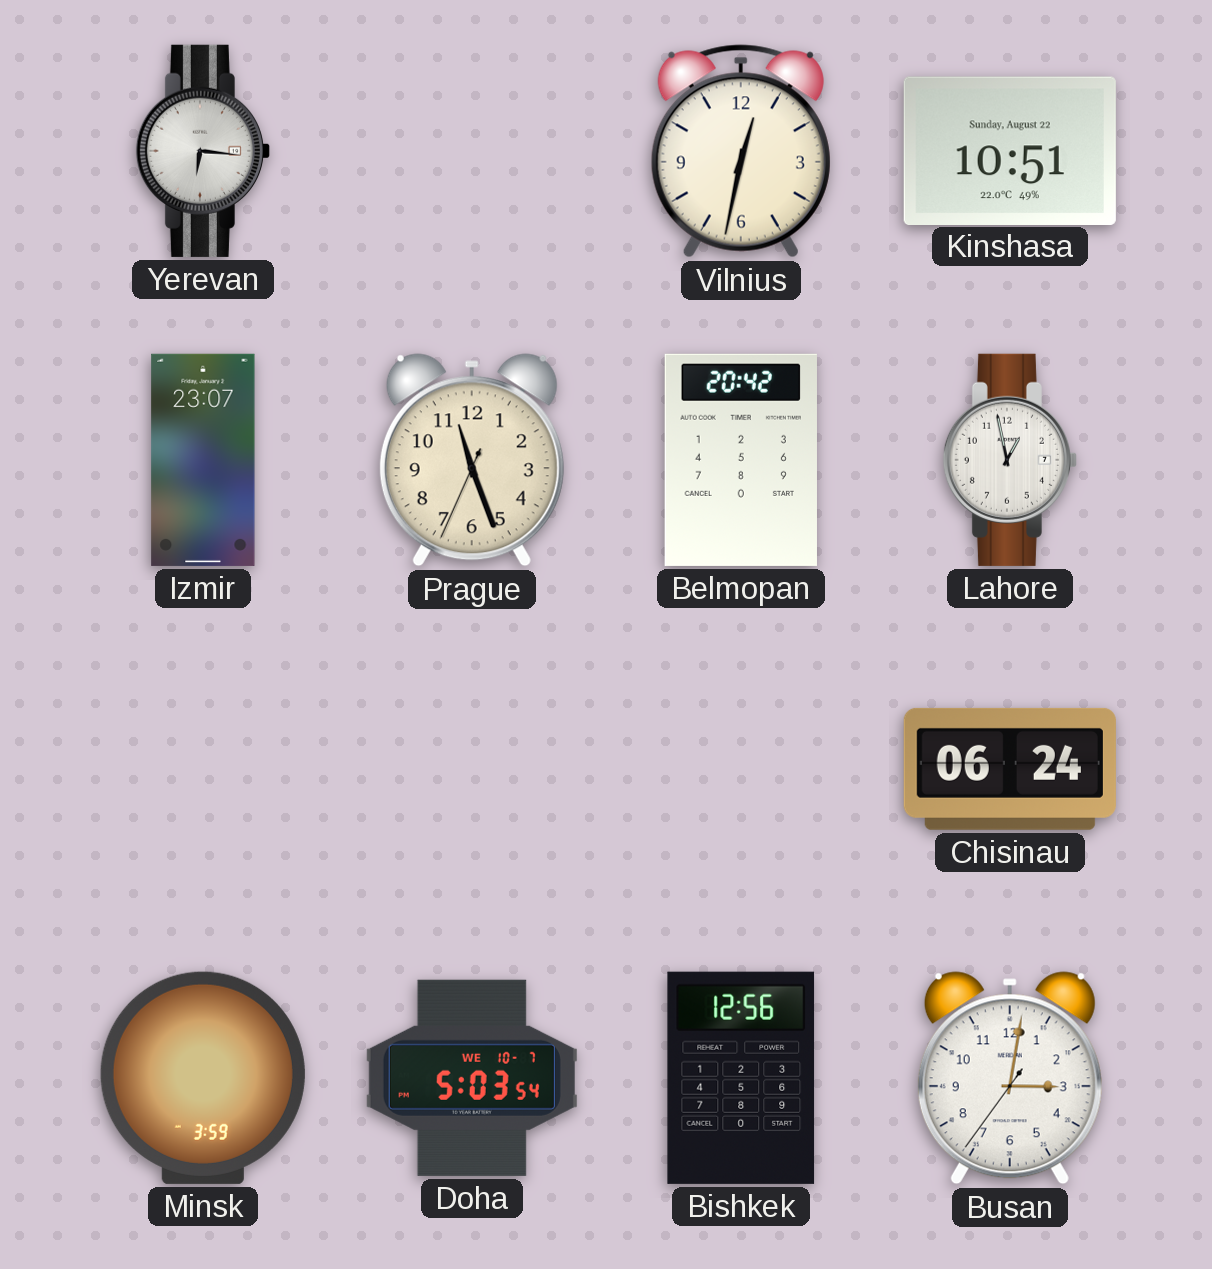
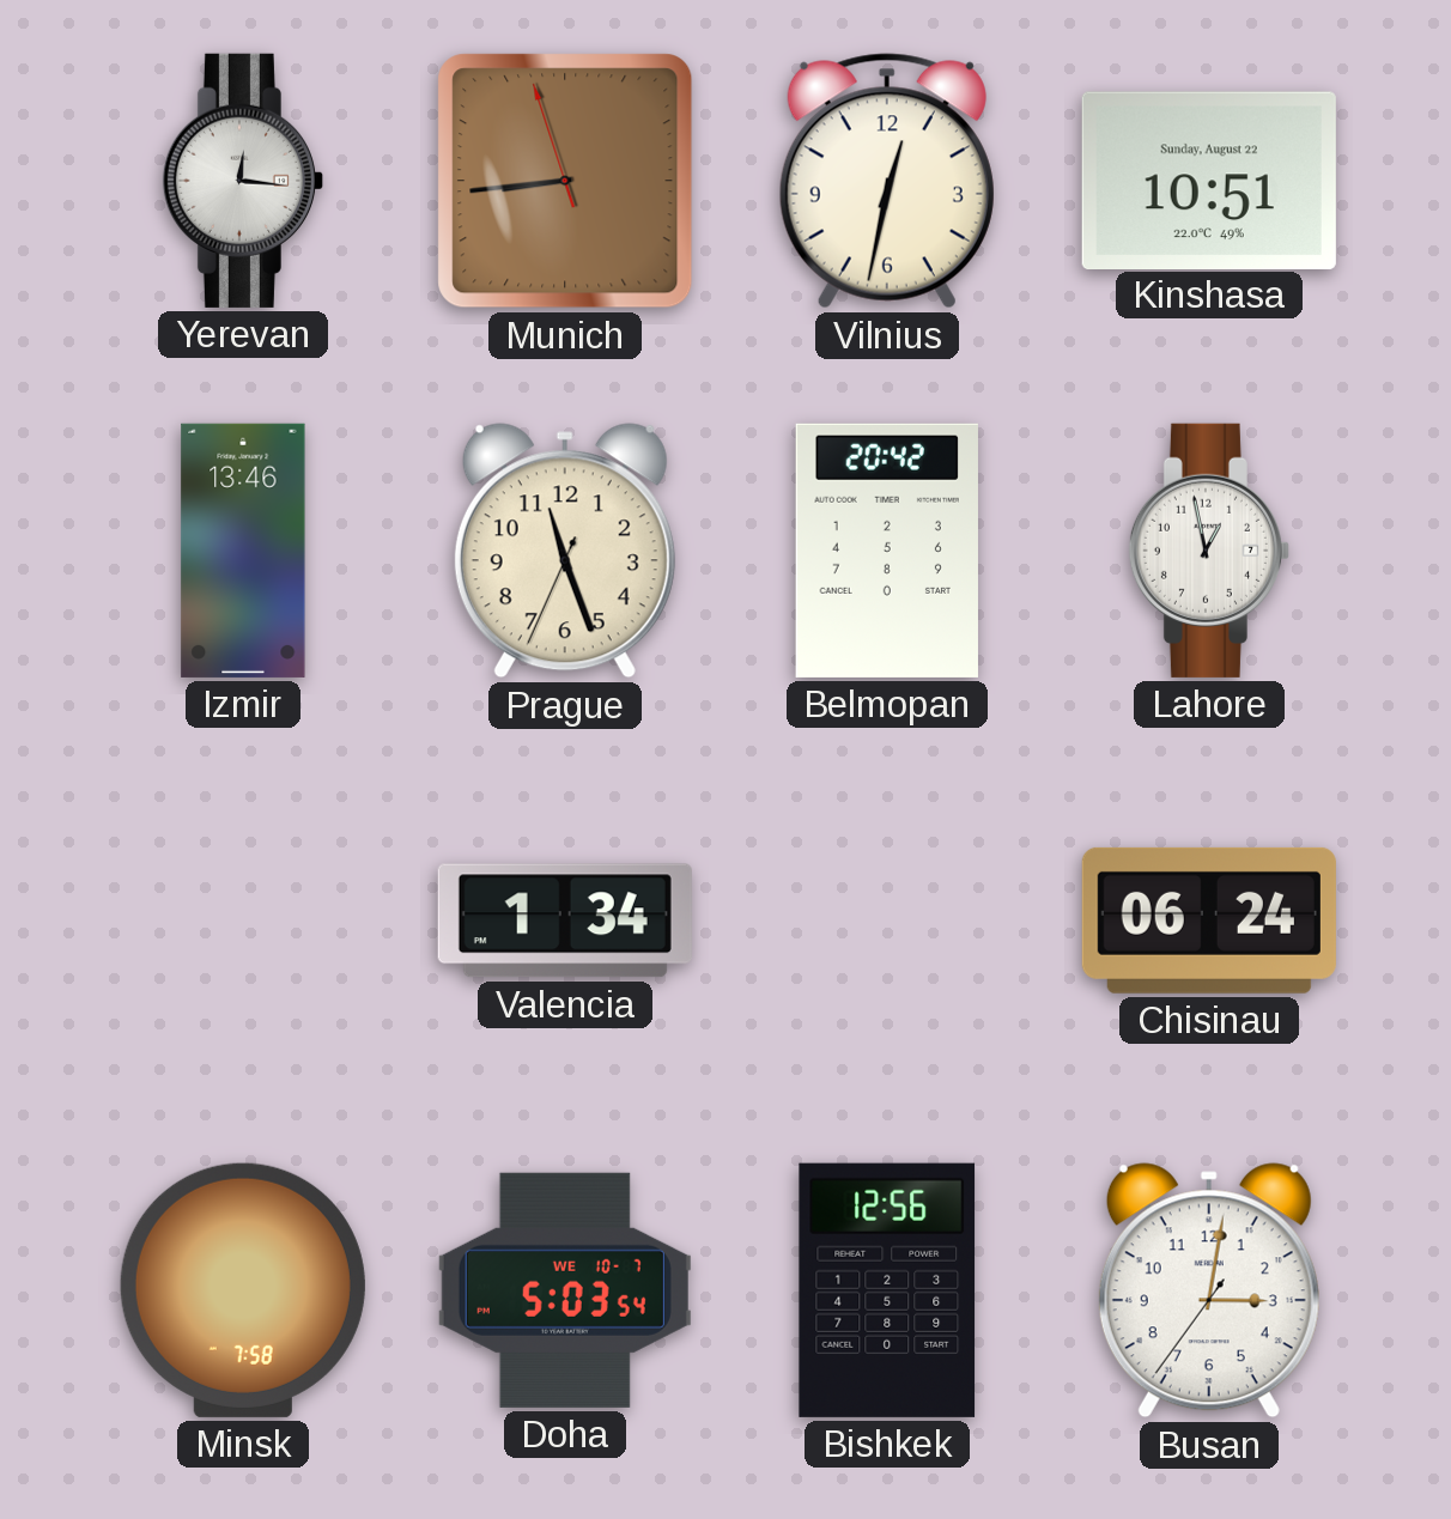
Yerevan: 6:16 -> 12:16
Munich: none -> 8:43
Izmir: 23:07 -> 13:46
Valencia: none -> 1:34
Minsk: 3:59 -> 7:58
